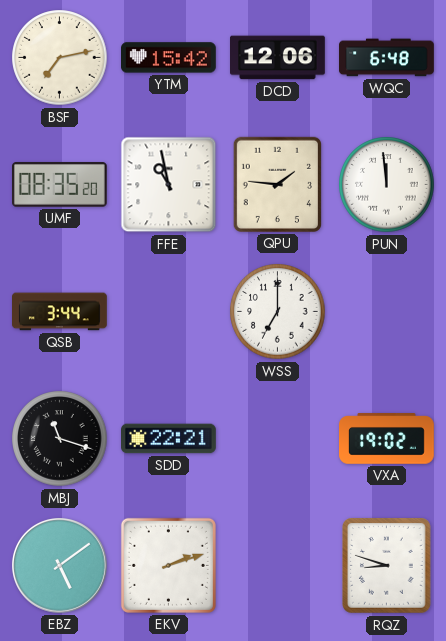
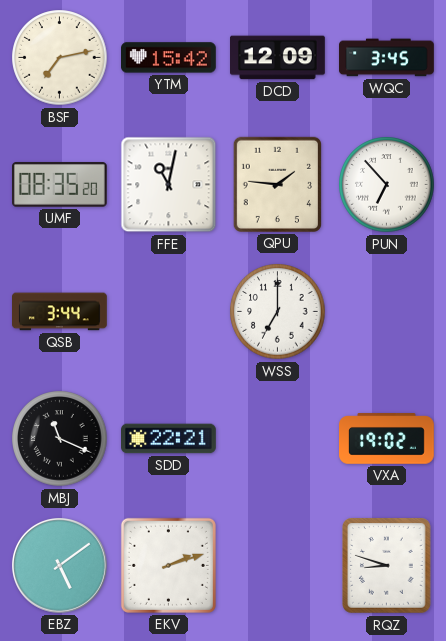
DCD: 12:06 -> 12:09
WQC: 6:48 -> 3:45
FFE: 10:58 -> 11:02
PUN: 11:59 -> 6:53
MBJ: 11:18 -> 11:19
